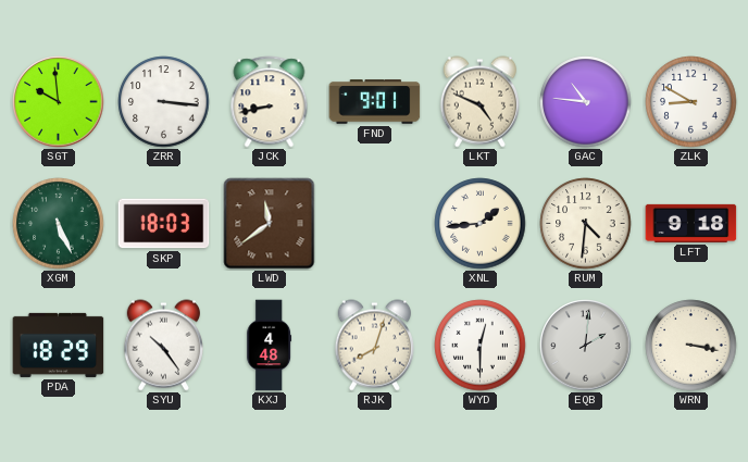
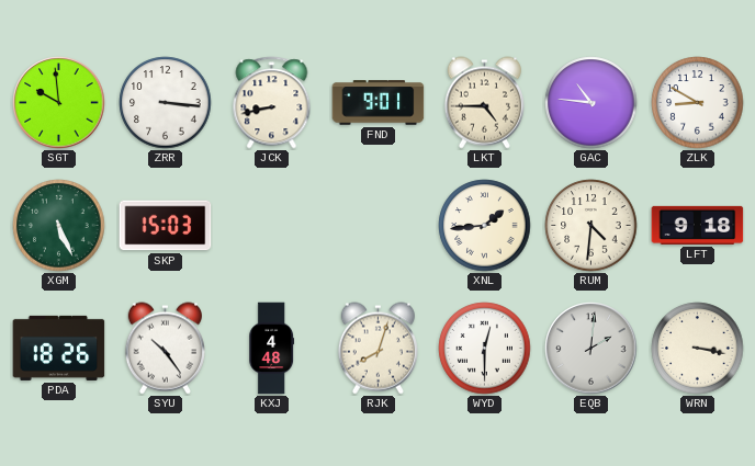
LKT: 4:49 -> 4:45
SKP: 18:03 -> 15:03
LWD: 11:39 -> none
PDA: 18:29 -> 18:26
